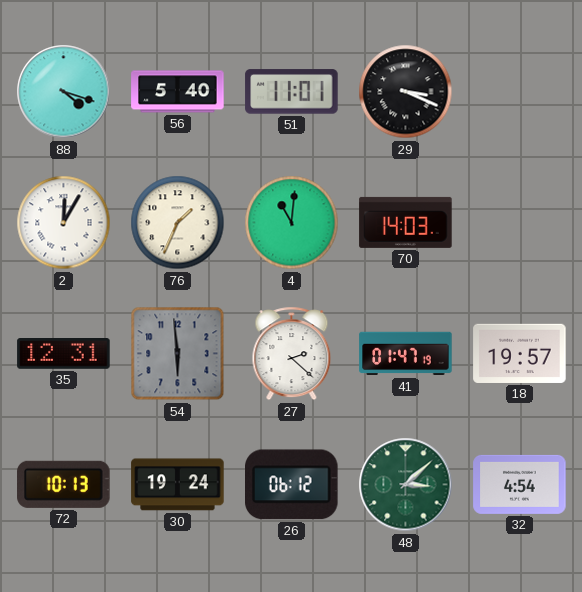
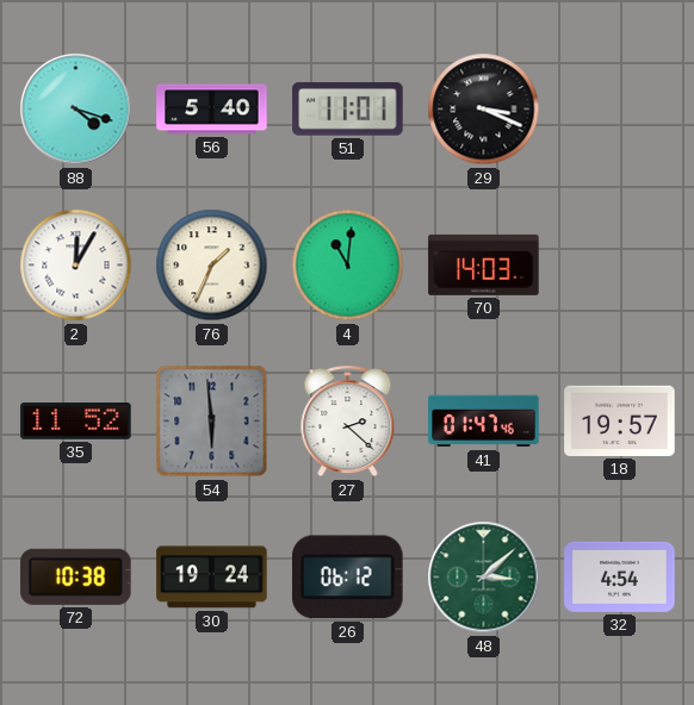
35: 12:31 -> 11:52
41: 01:47:19 -> 01:47:46
72: 10:13 -> 10:38
